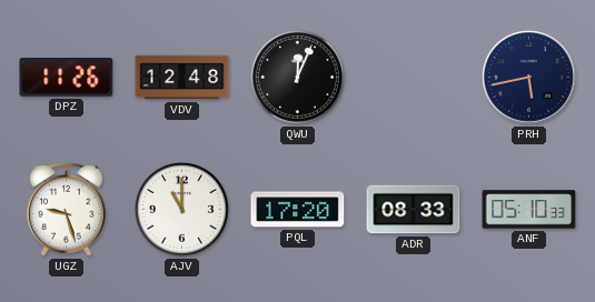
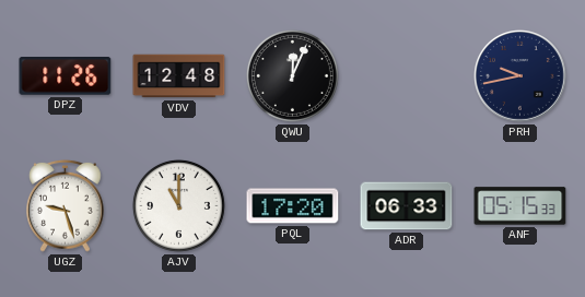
PRH: 5:43 -> 9:43
ADR: 08:33 -> 06:33
ANF: 05:10 -> 05:15
